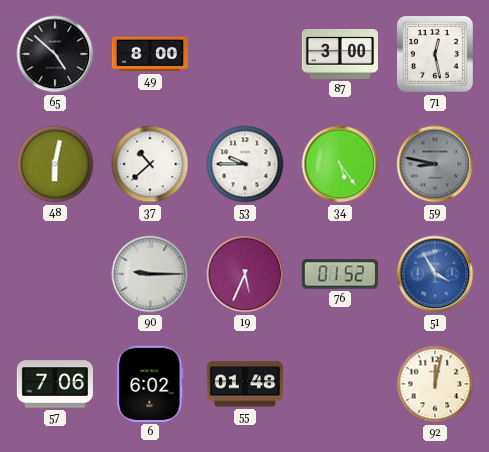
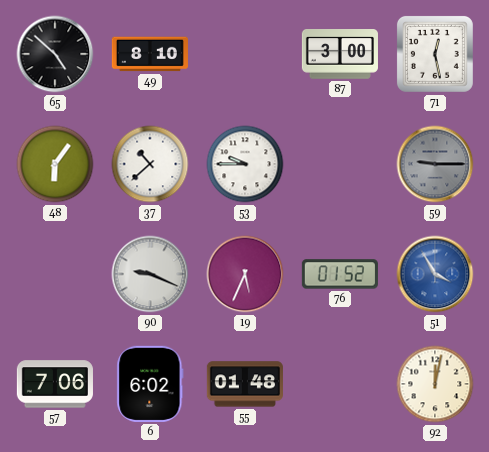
49: 8:00 -> 8:10
48: 6:02 -> 6:06
34: 5:24 -> none
59: 8:47 -> 9:15
90: 9:15 -> 9:19
